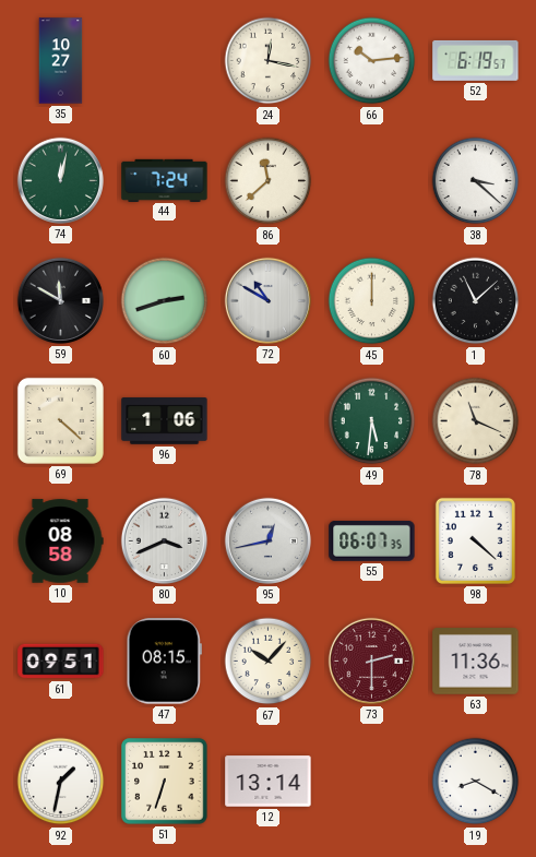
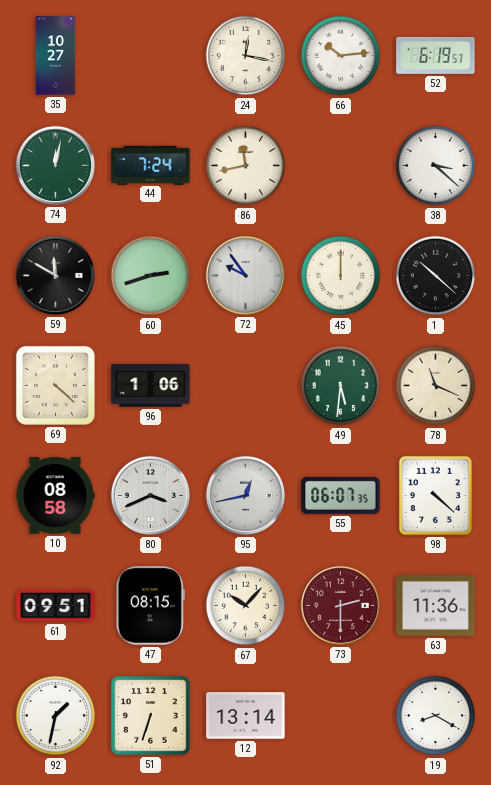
86: 11:38 -> 11:43
72: 10:50 -> 9:54
1: 11:08 -> 10:22
